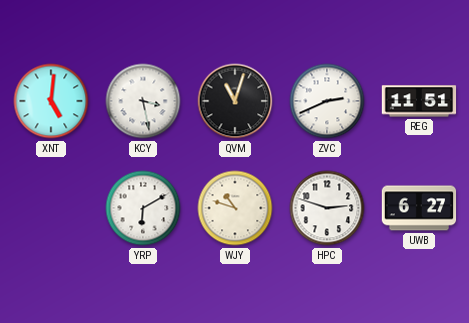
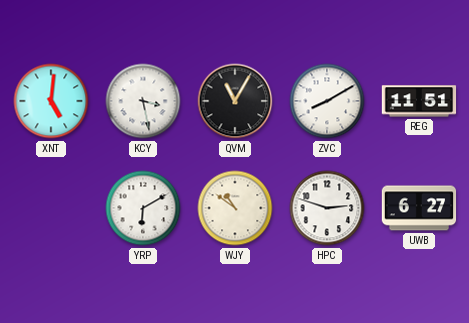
QVM: 11:03 -> 11:05
ZVC: 2:41 -> 8:10
WJY: 10:48 -> 10:51
